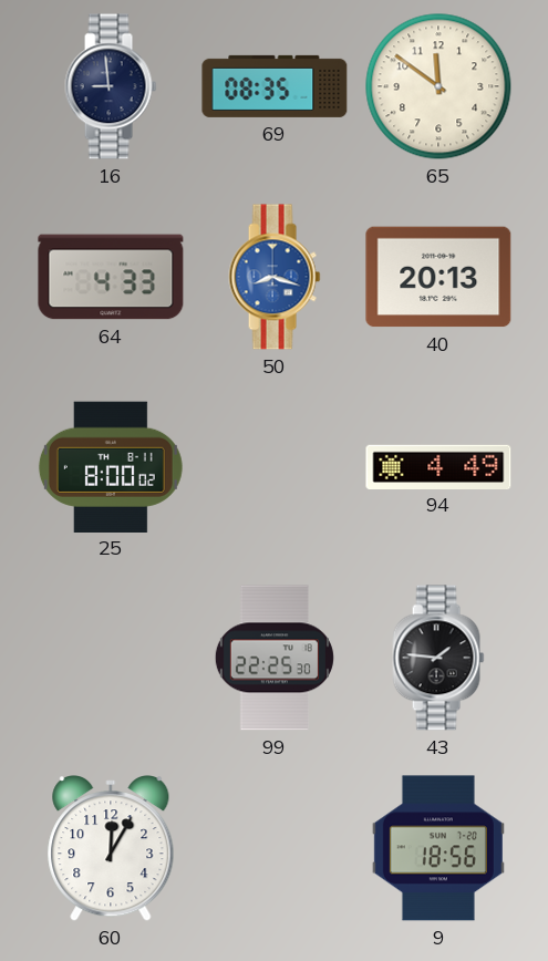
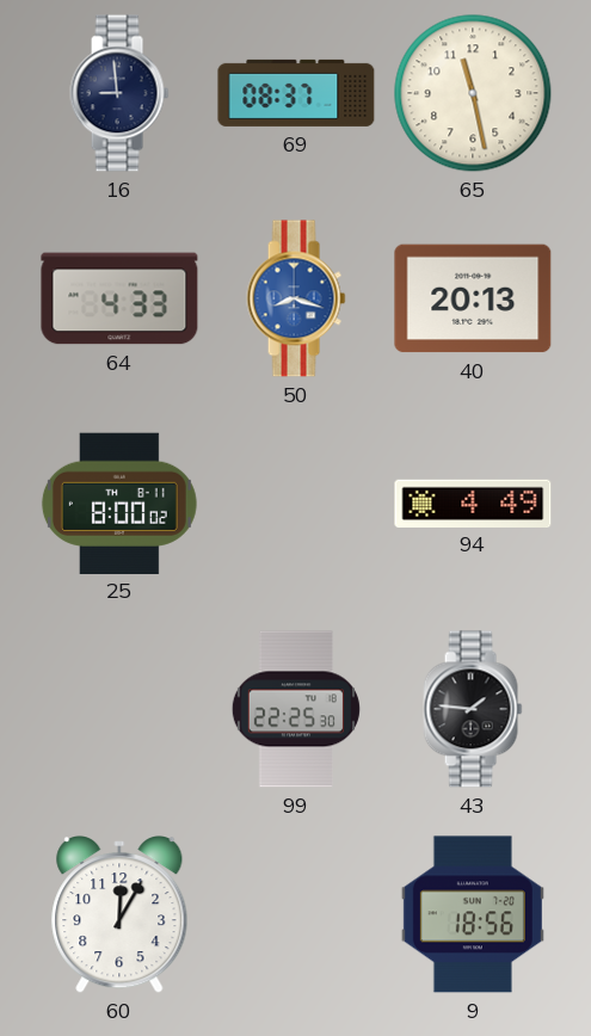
69: 08:35 -> 08:37
65: 11:51 -> 11:28
